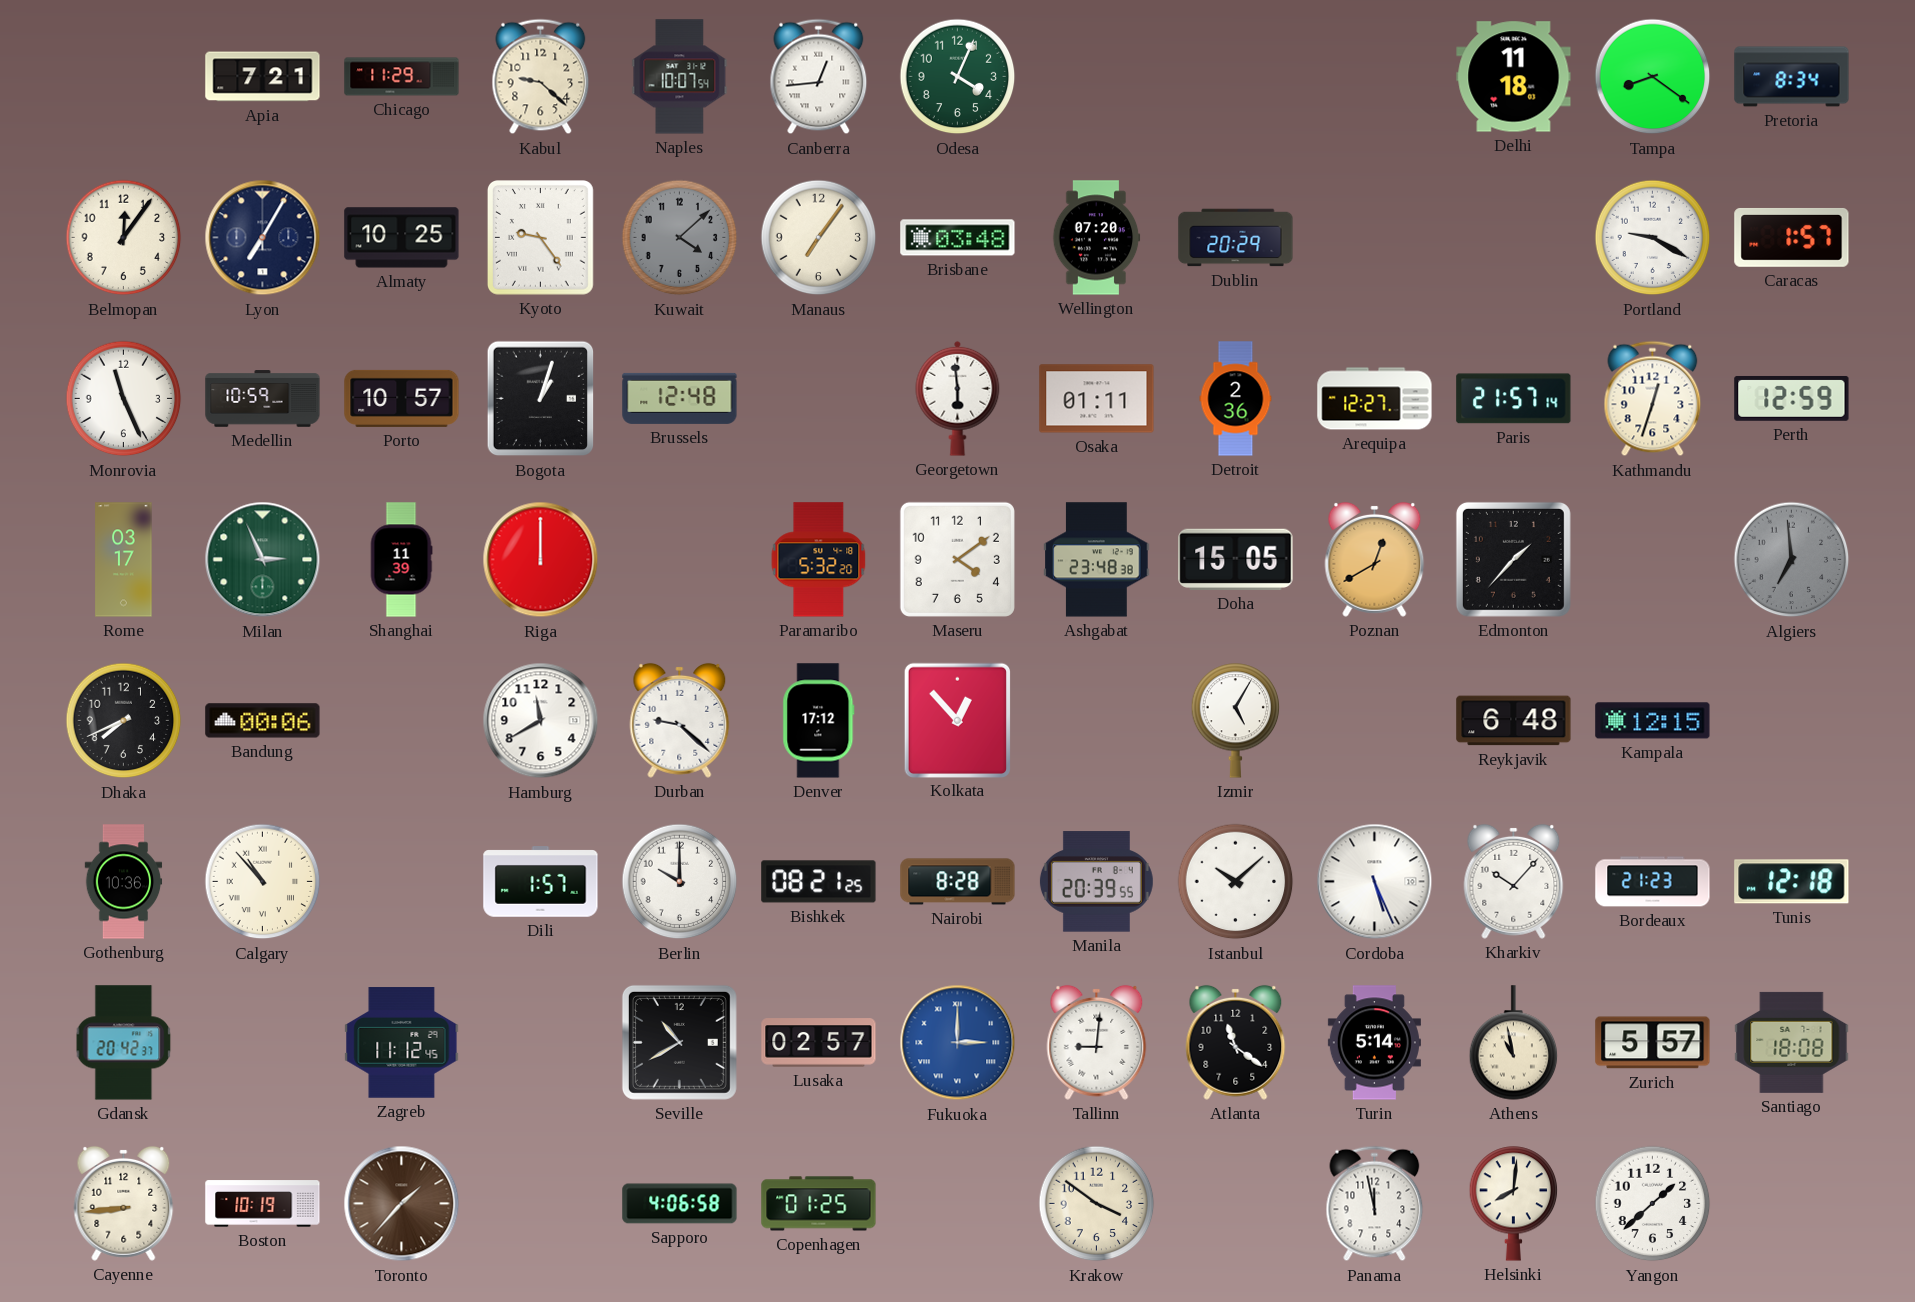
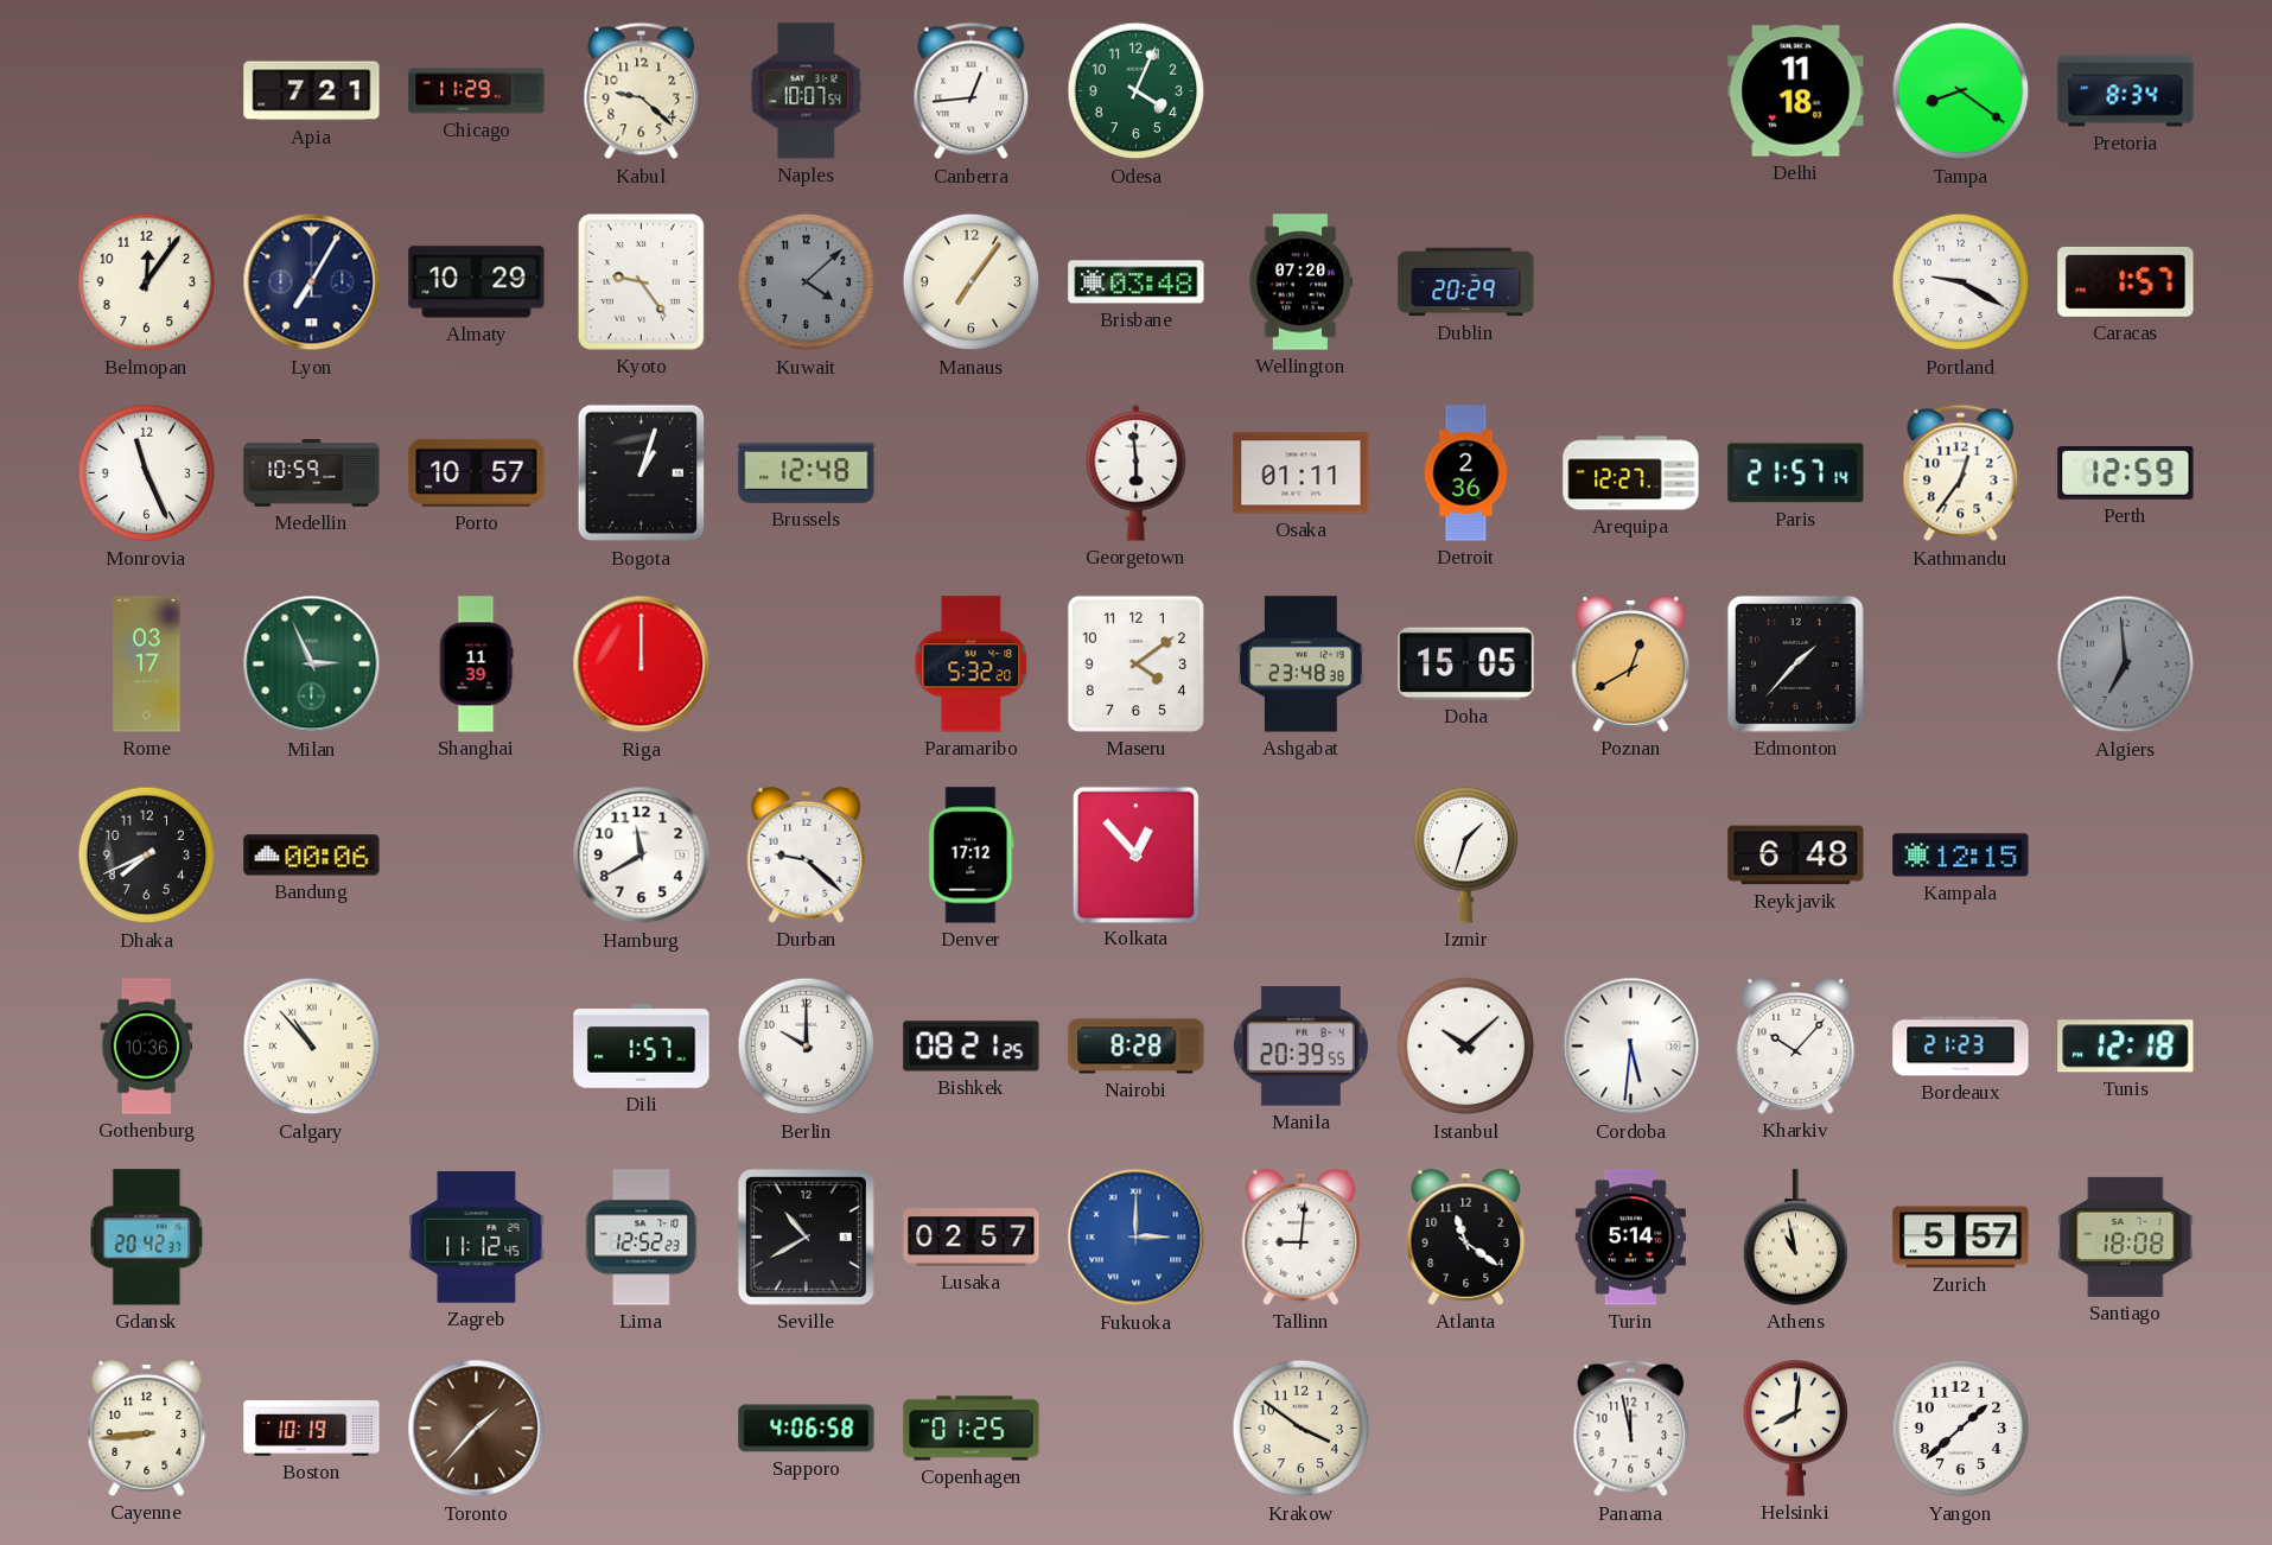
Almaty: 10:25 -> 10:29
Kathmandu: 12:33 -> 12:36
Izmir: 5:05 -> 1:33
Cordoba: 5:26 -> 5:31
Lima: none -> 12:52
